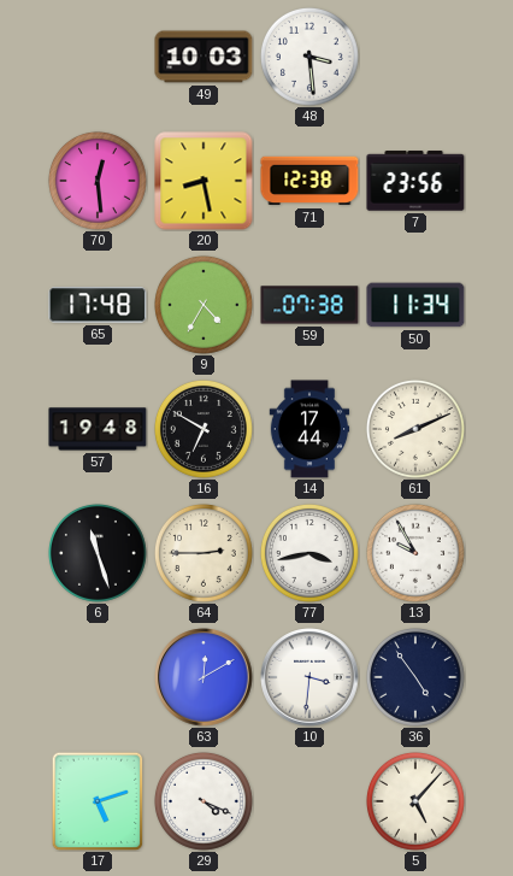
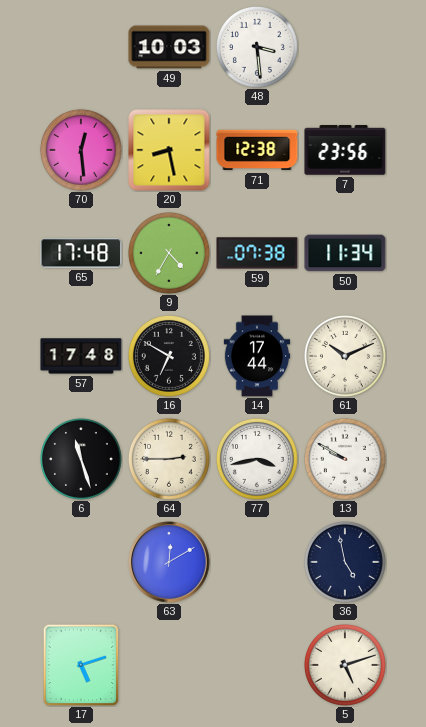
57: 19:48 -> 17:48
61: 8:11 -> 10:11
13: 9:55 -> 9:50
10: 3:31 -> none
36: 4:54 -> 4:58
29: 4:19 -> none
5: 5:07 -> 5:12
